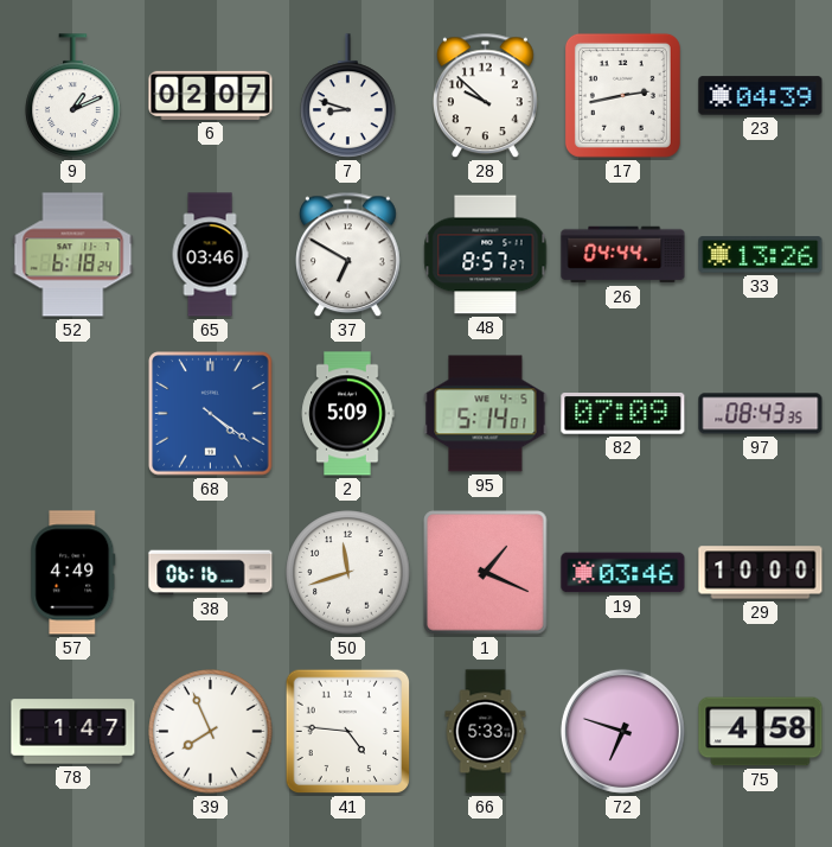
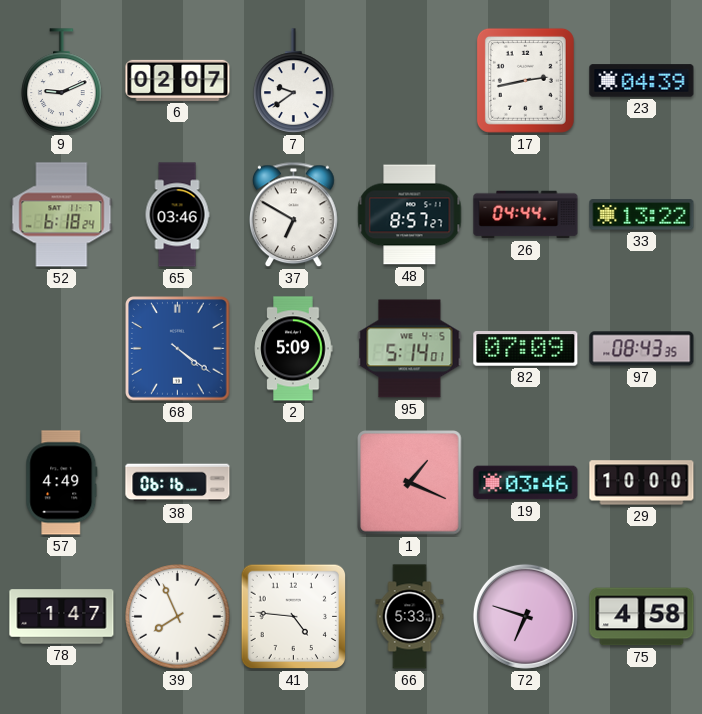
9: 1:11 -> 9:11
7: 8:48 -> 9:39
28: 9:52 -> none
33: 13:26 -> 13:22
50: 11:42 -> none
